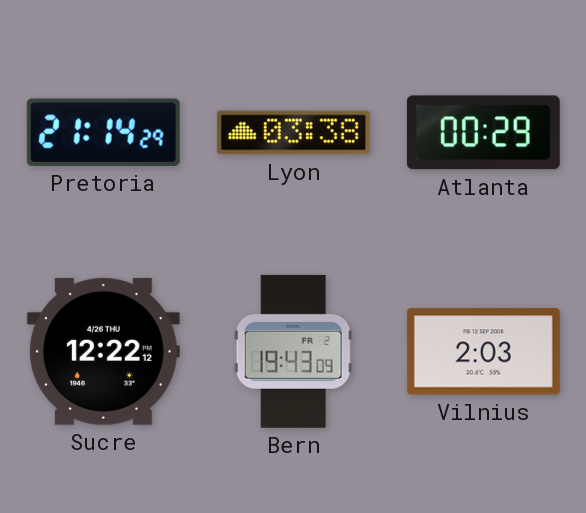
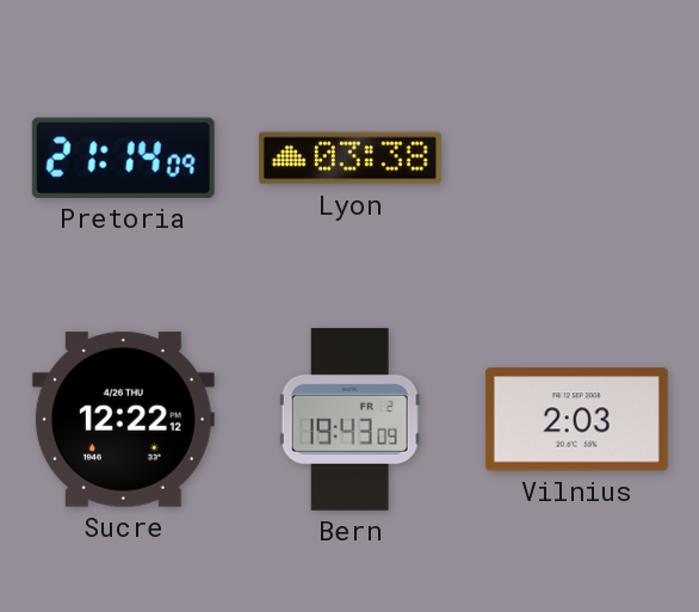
Pretoria: 21:14:29 -> 21:14:09
Atlanta: 00:29 -> none
